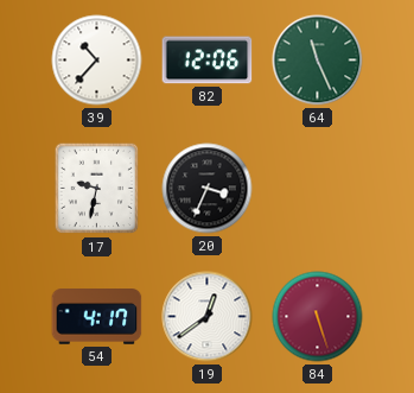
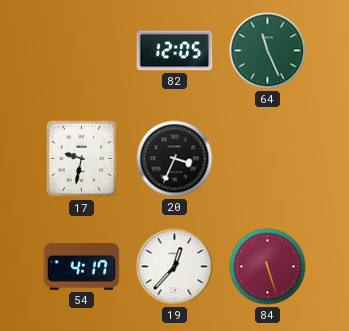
39: 10:37 -> none
82: 12:06 -> 12:05
19: 12:39 -> 12:37
